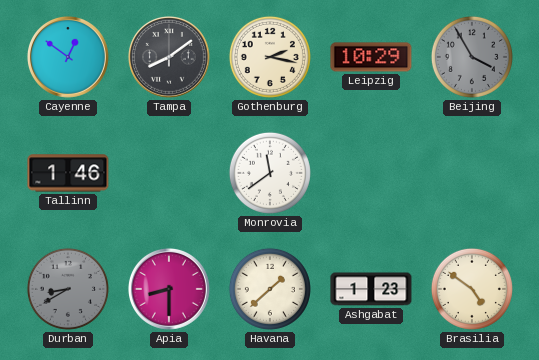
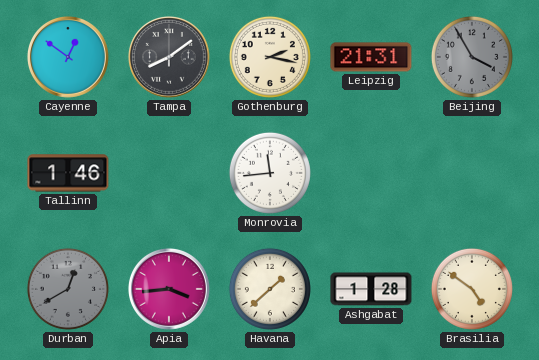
Leipzig: 10:29 -> 21:31
Monrovia: 11:39 -> 11:44
Durban: 8:40 -> 12:40
Apia: 8:30 -> 3:44
Ashgabat: 1:23 -> 1:28
